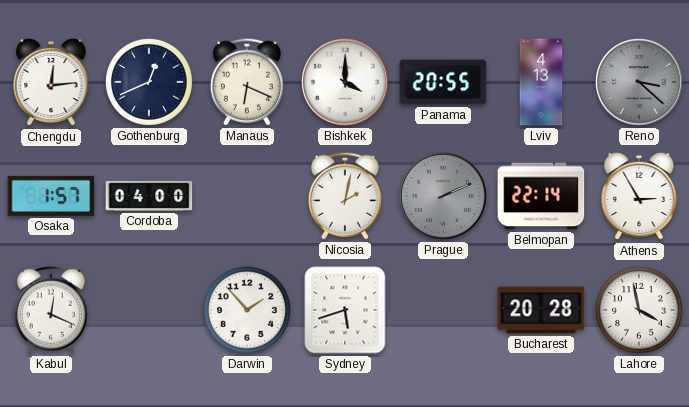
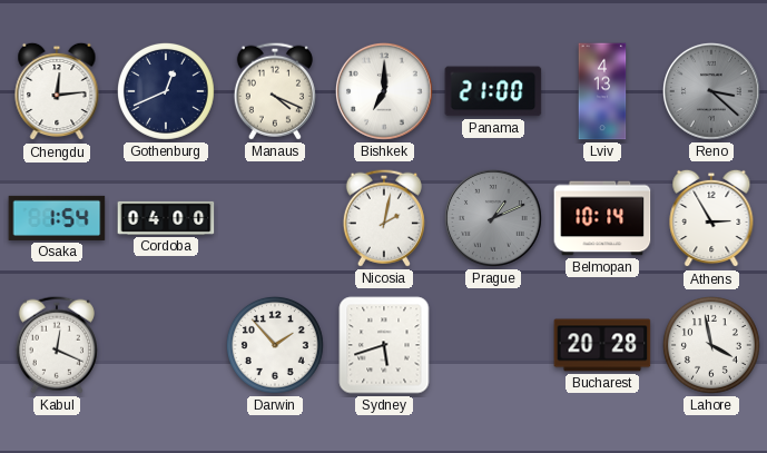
Manaus: 6:19 -> 4:19
Bishkek: 4:00 -> 7:00
Panama: 20:55 -> 21:00
Osaka: 1:57 -> 1:54
Prague: 2:11 -> 1:11
Belmopan: 22:14 -> 10:14
